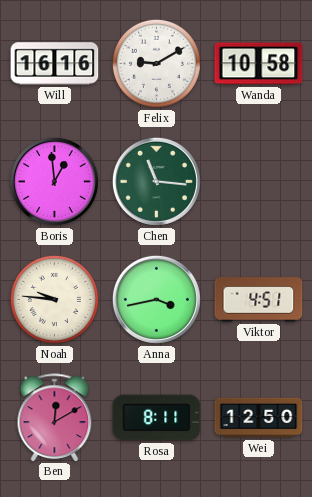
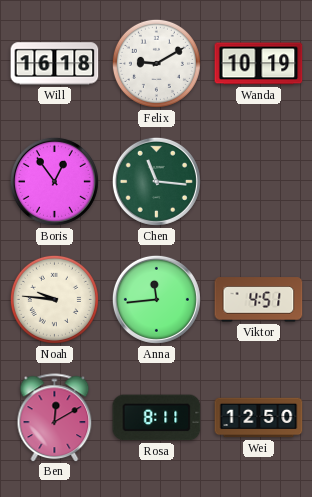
Will: 16:16 -> 16:18
Wanda: 10:58 -> 10:19
Boris: 12:59 -> 12:54
Anna: 3:43 -> 11:44
